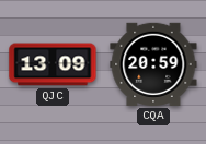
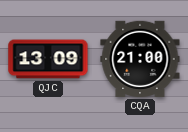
CQA: 20:59 -> 21:00
